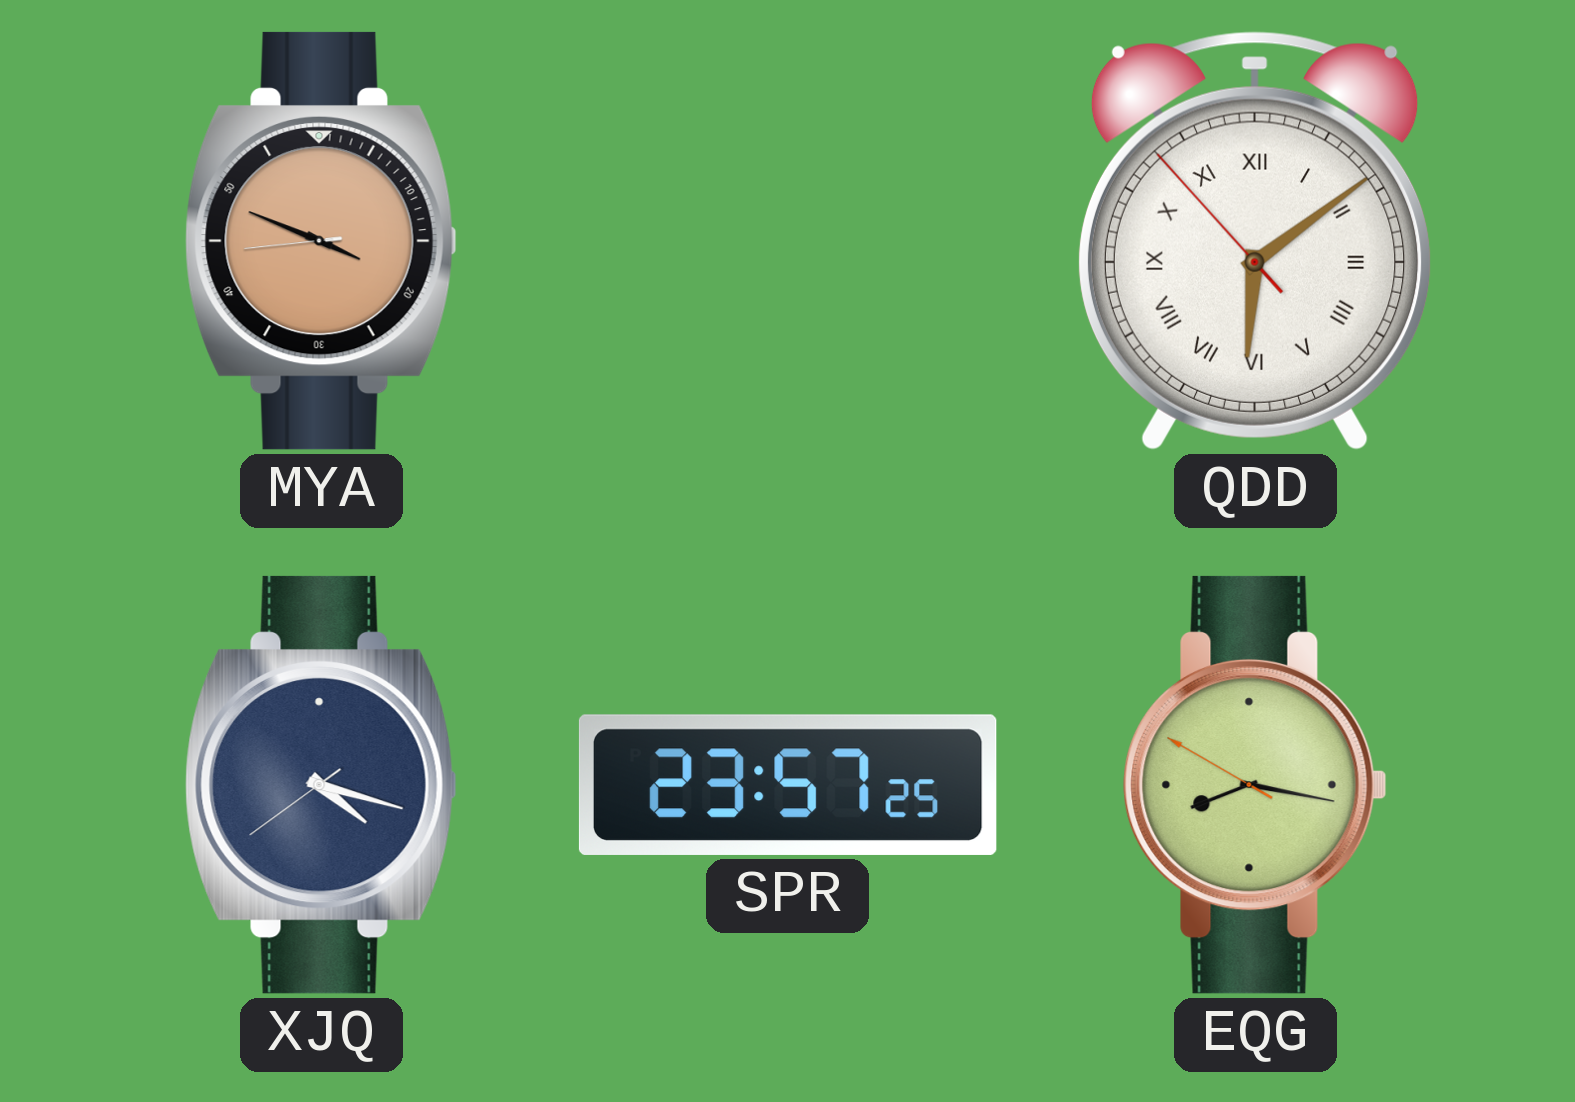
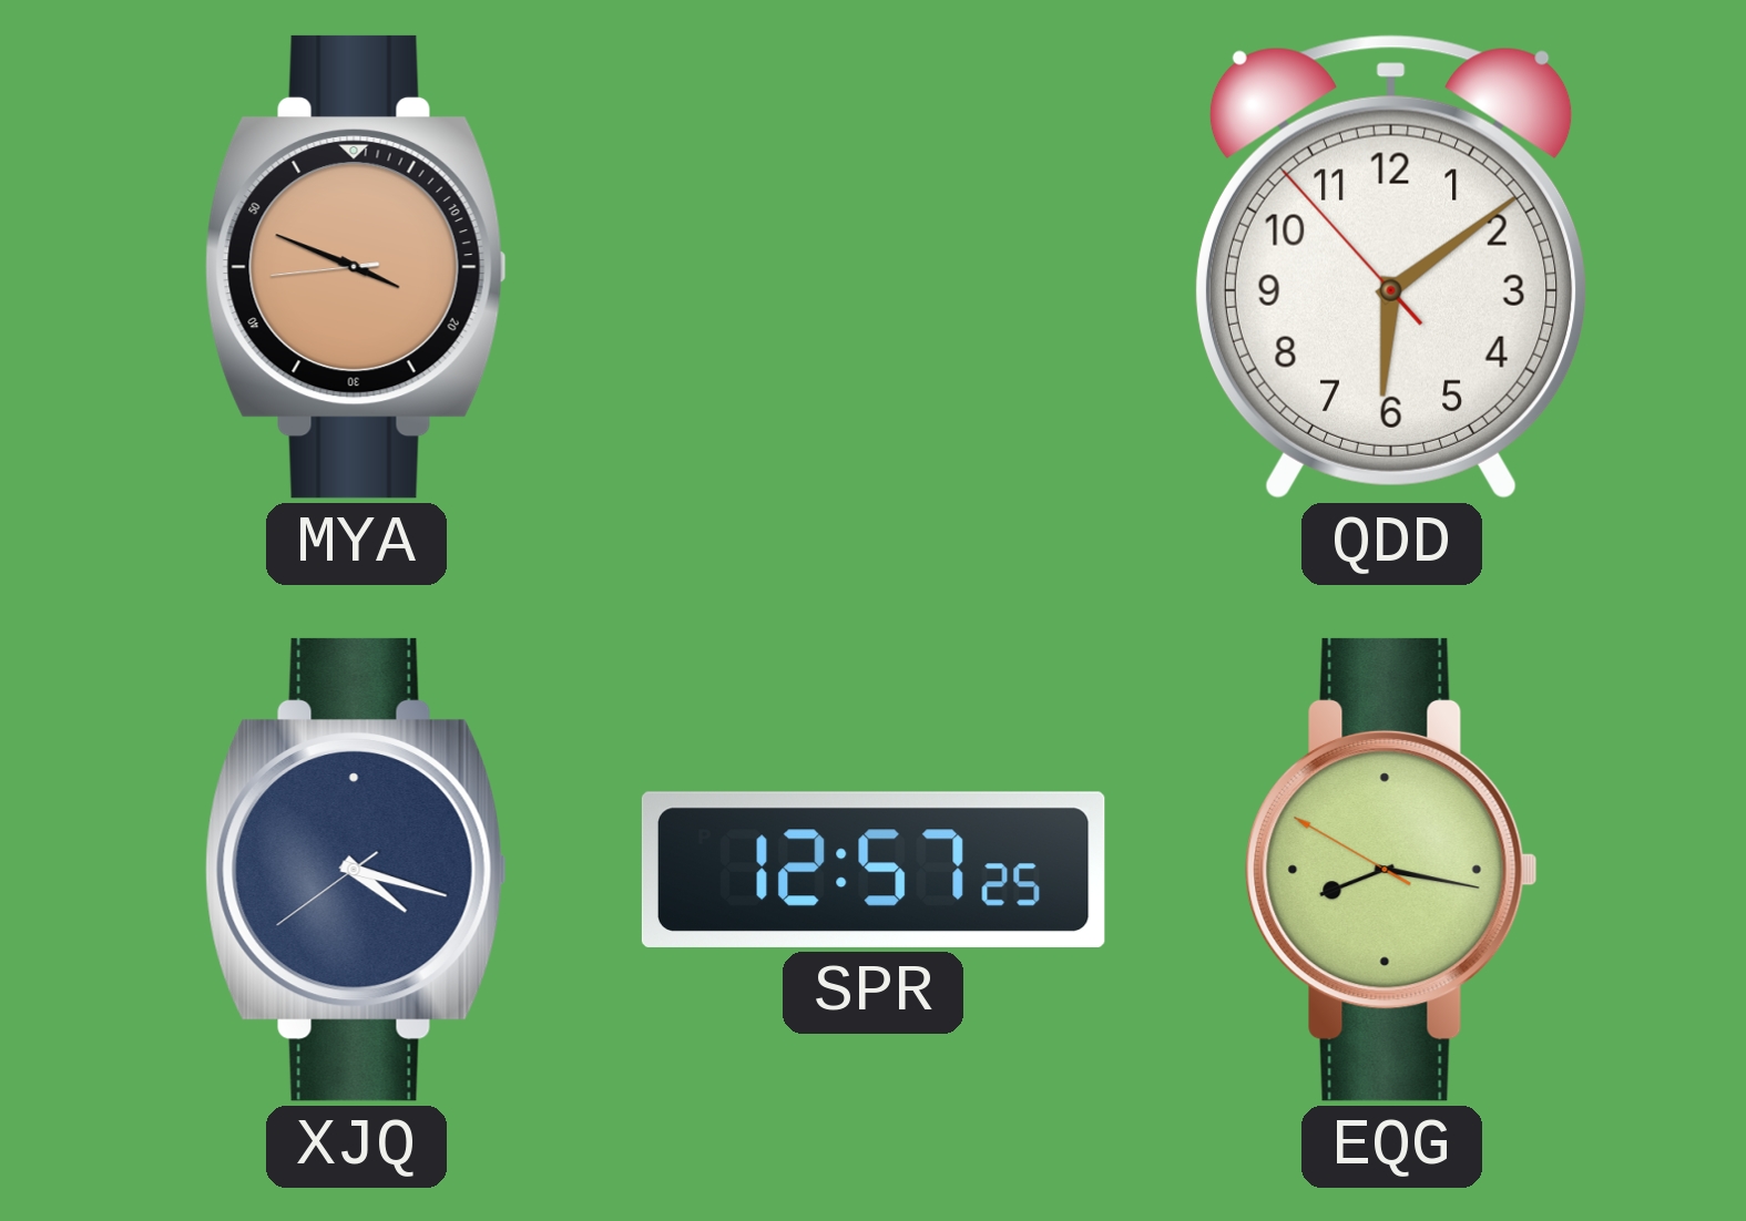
QDD numerals: Roman -> Arabic
SPR: 23:57 -> 12:57
